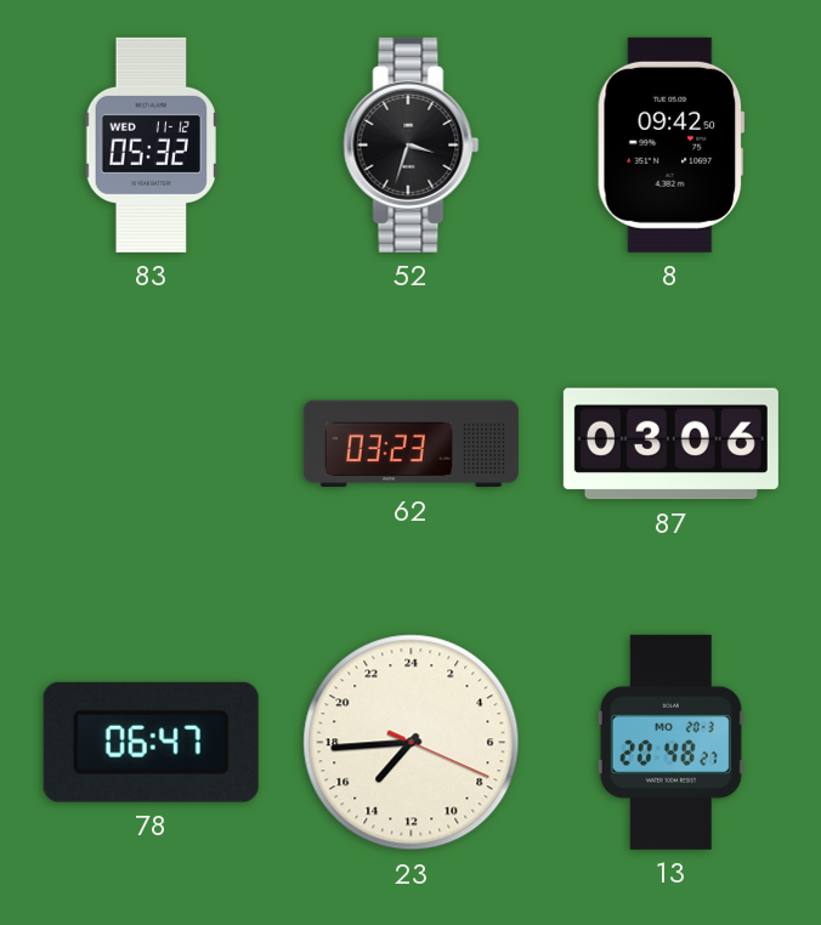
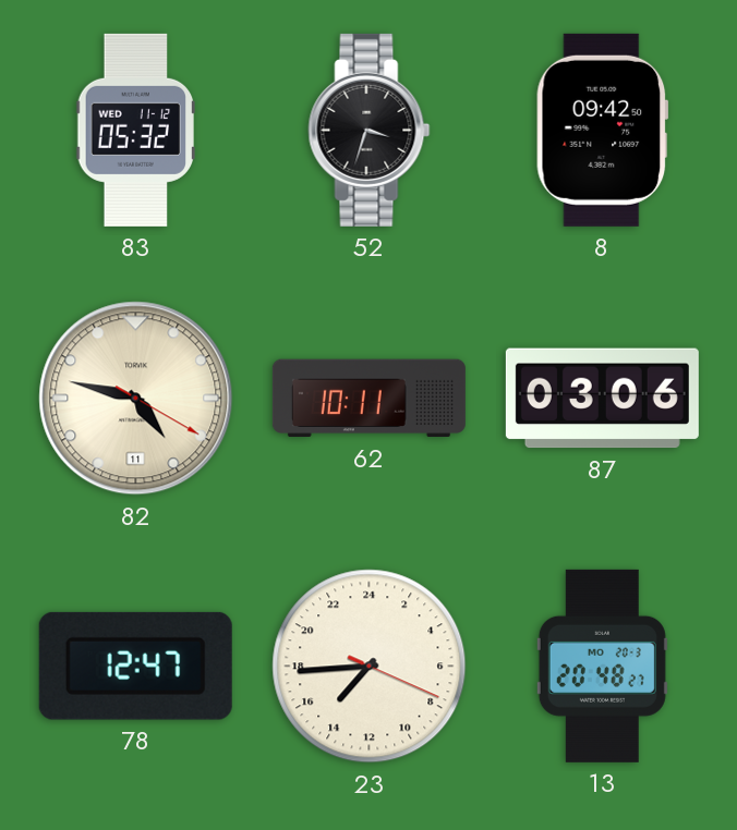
82: none -> 4:47
62: 03:23 -> 10:11
78: 06:47 -> 12:47
